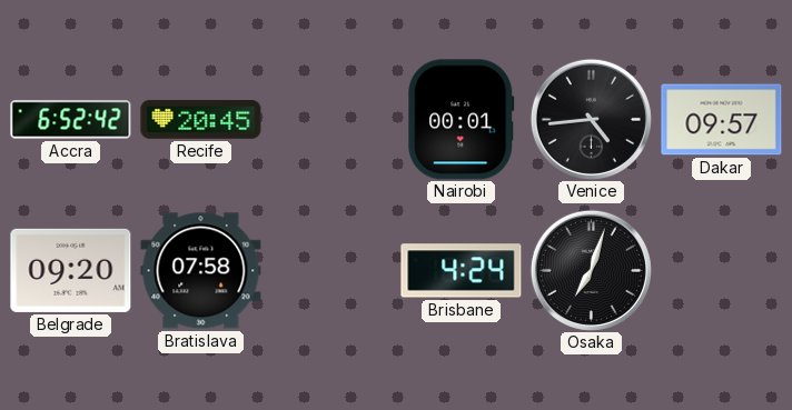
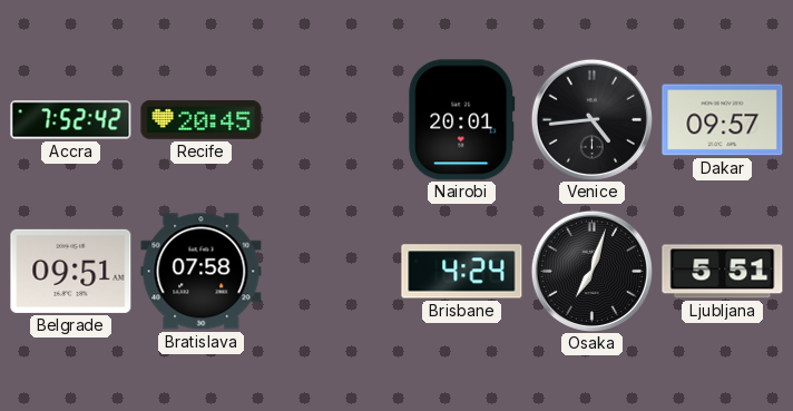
Accra: 6:52 -> 7:52
Nairobi: 00:01 -> 20:01
Belgrade: 09:20 -> 09:51
Ljubljana: none -> 5:51
